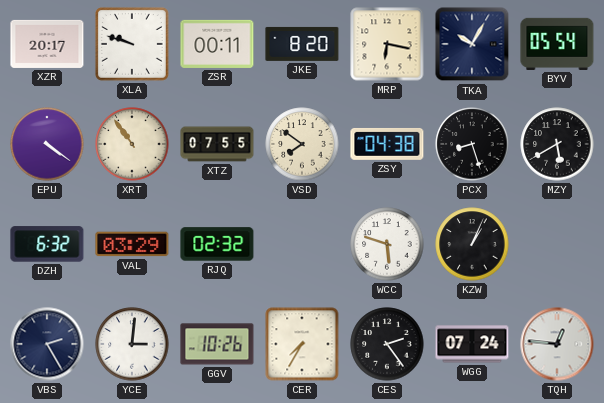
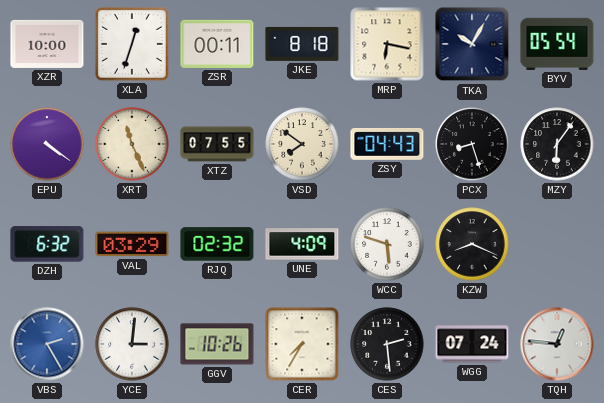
XZR: 20:17 -> 10:00
XLA: 9:48 -> 12:33
JKE: 8:20 -> 8:18
XRT: 10:54 -> 11:26
ZSY: 04:38 -> 04:43
MZY: 5:40 -> 6:06
UNE: none -> 4:09
KZW: 1:04 -> 8:19
VBS dial: navy -> blue
CES: 2:24 -> 2:29
